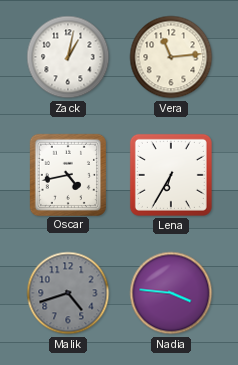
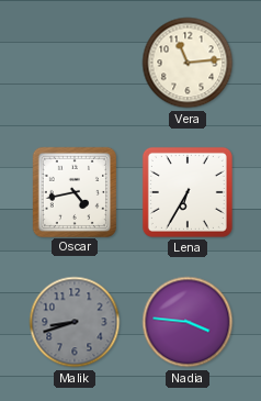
Zack: 1:02 -> none
Malik: 4:42 -> 8:42
